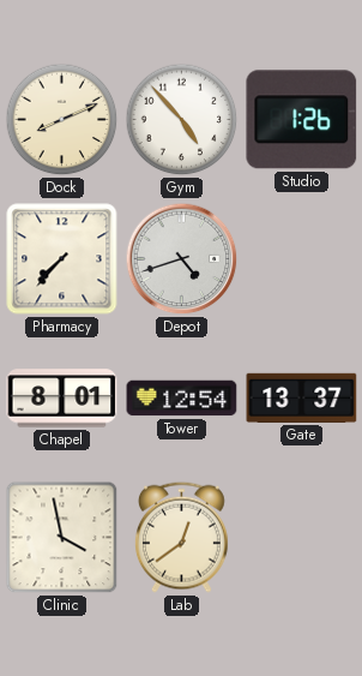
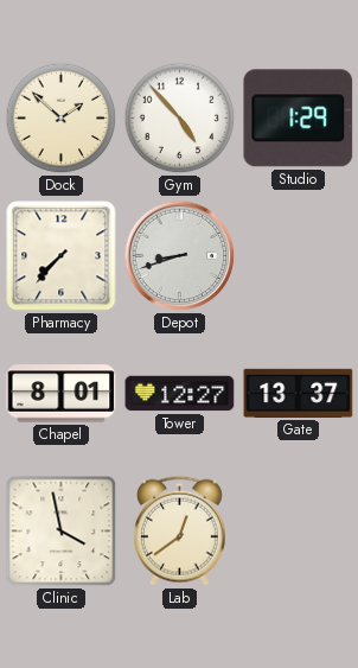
Dock: 8:11 -> 1:52
Studio: 1:26 -> 1:29
Depot: 4:42 -> 8:42
Tower: 12:54 -> 12:27
